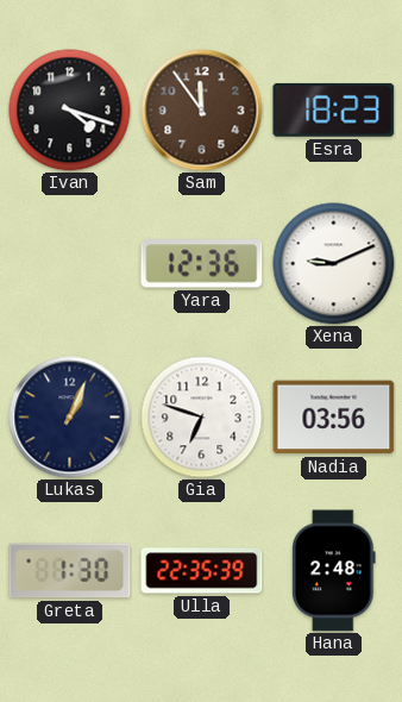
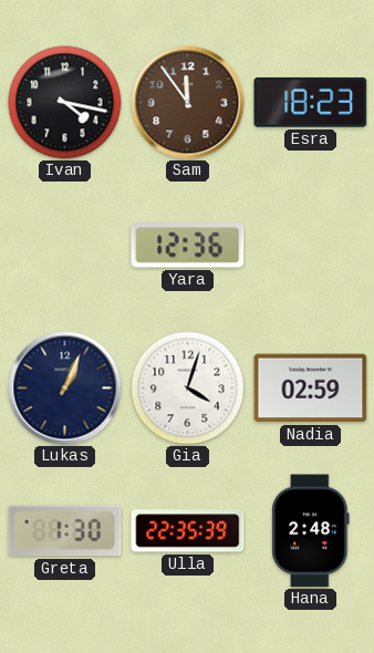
Ivan: 4:18 -> 4:17
Xena: 9:11 -> none
Gia: 6:48 -> 4:03
Nadia: 03:56 -> 02:59
